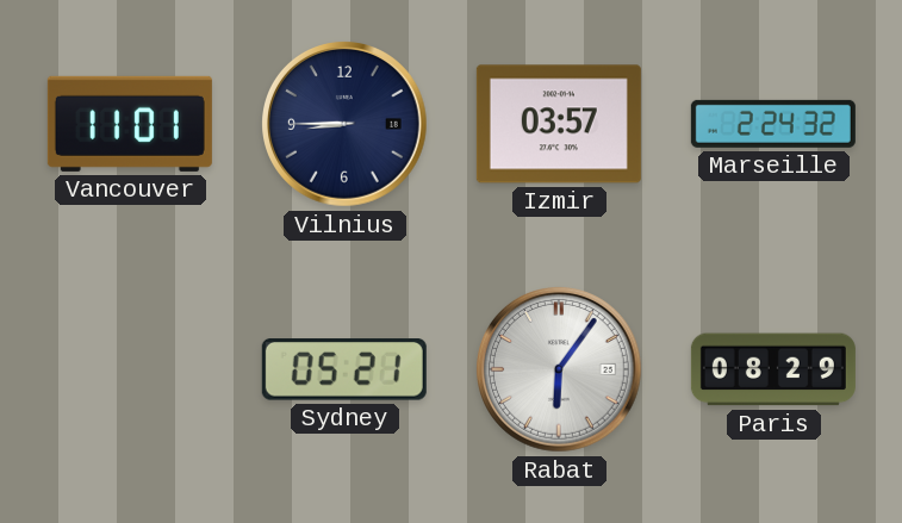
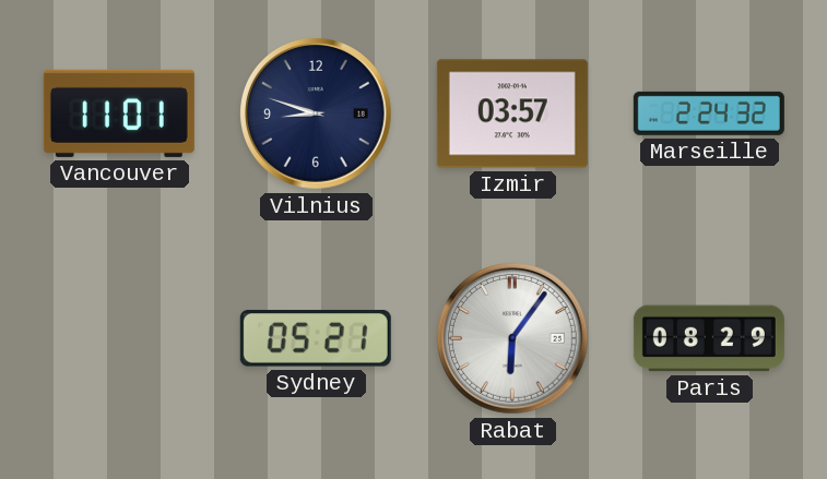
Vilnius: 8:45 -> 8:48
